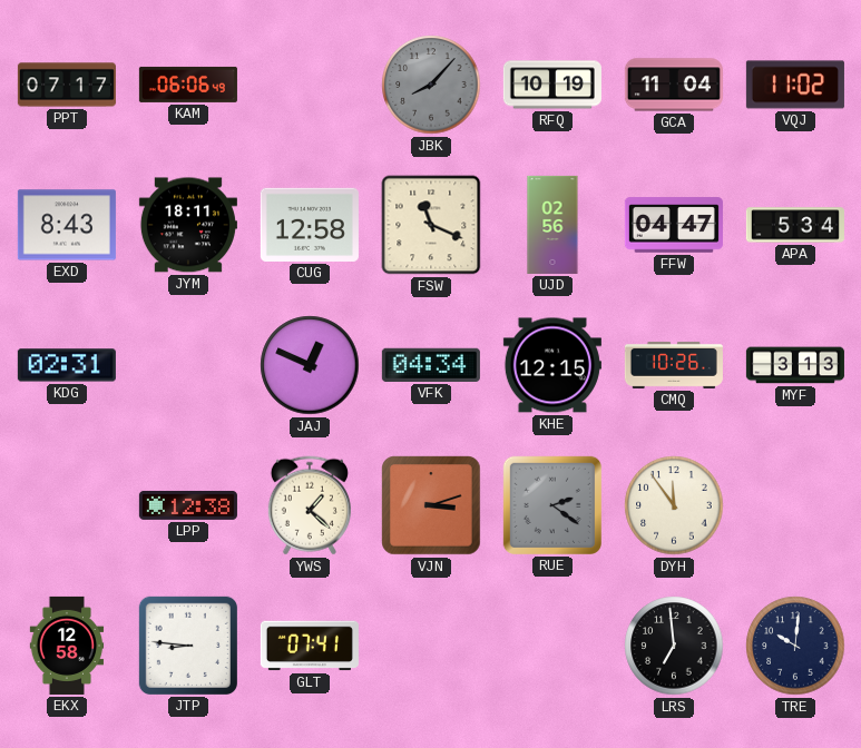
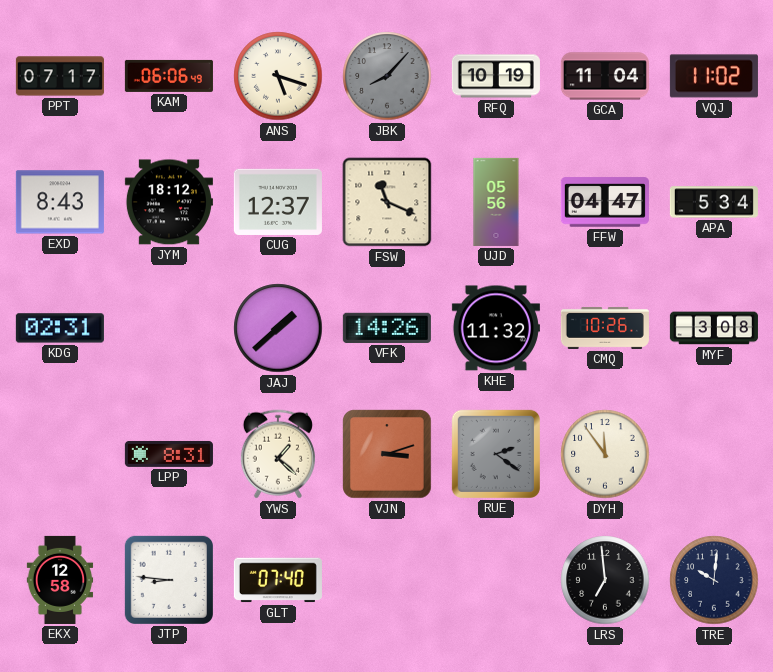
ANS: none -> 5:18
JYM: 18:11 -> 18:12
CUG: 12:58 -> 12:37
UJD: 02:56 -> 05:56
JAJ: 12:49 -> 1:38
VFK: 04:34 -> 14:26
KHE: 12:15 -> 11:32
MYF: 3:13 -> 3:08
LPP: 12:38 -> 8:31
GLT: 07:41 -> 07:40
